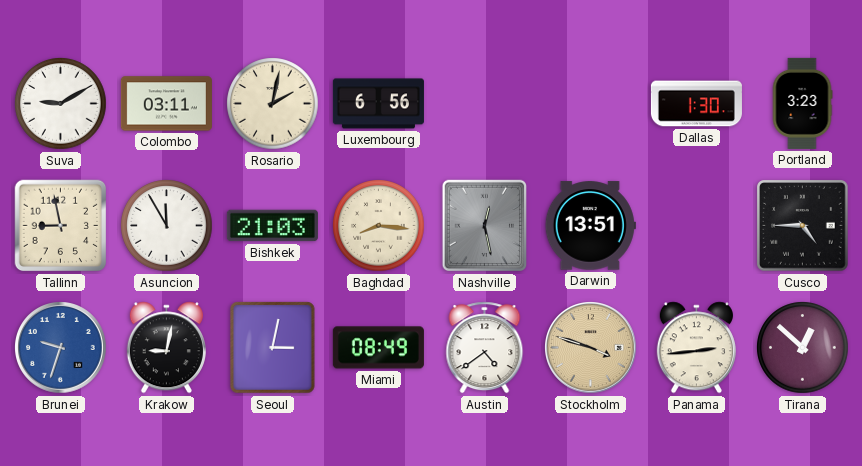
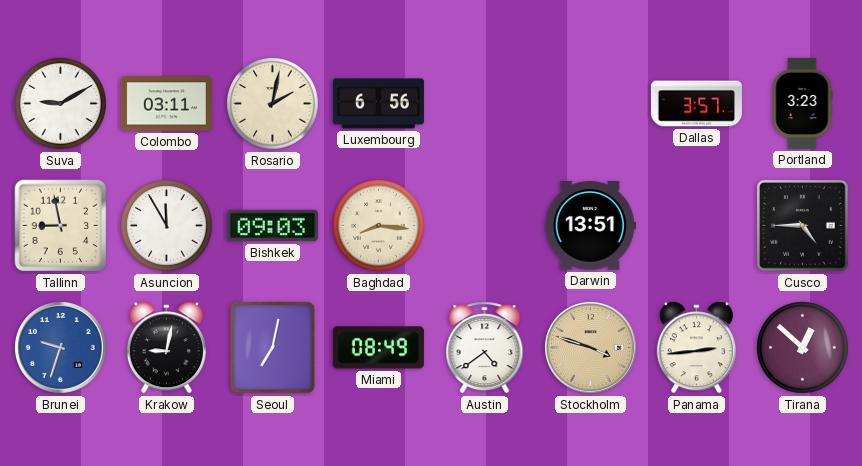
Dallas: 1:30 -> 3:57
Bishkek: 21:03 -> 09:03
Nashville: 12:28 -> none
Seoul: 3:02 -> 7:02
